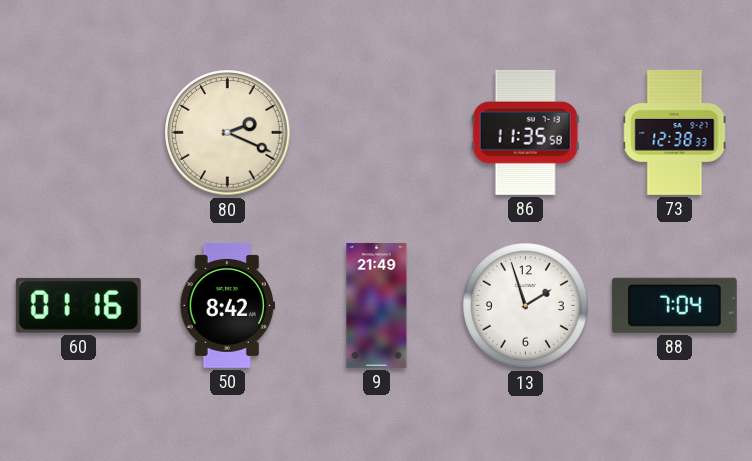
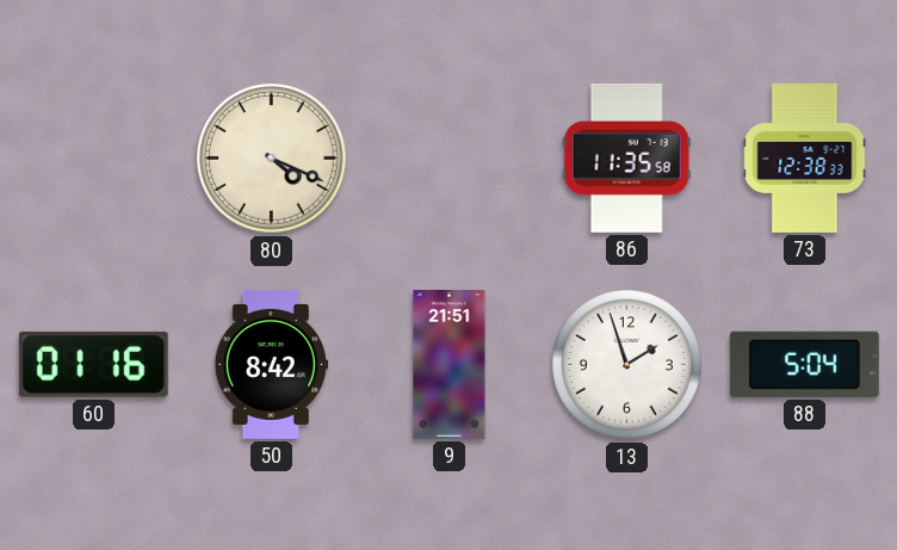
80: 2:19 -> 4:19
9: 21:49 -> 21:51
88: 7:04 -> 5:04
